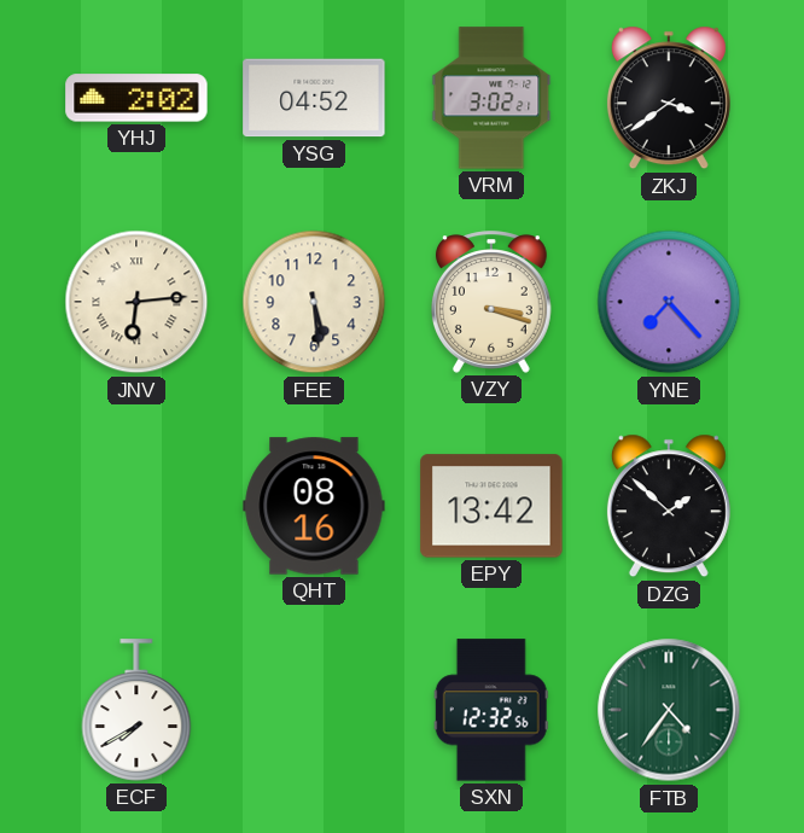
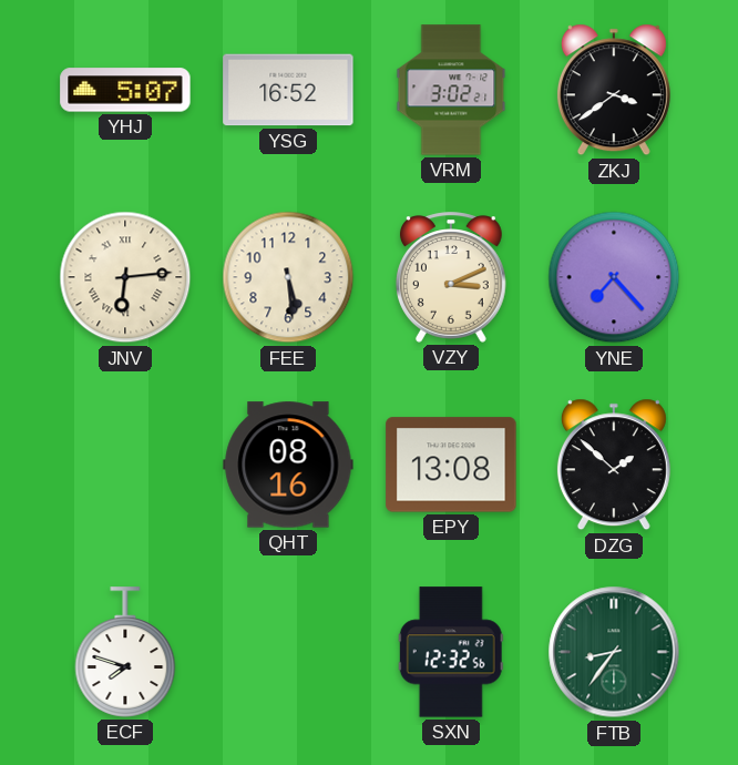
YHJ: 2:02 -> 5:07
YSG: 04:52 -> 16:52
VZY: 3:18 -> 3:11
EPY: 13:42 -> 13:08
ECF: 7:40 -> 7:48
FTB: 4:36 -> 8:36
